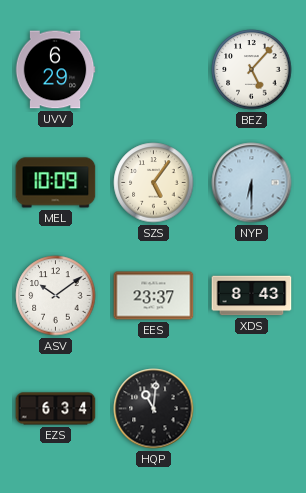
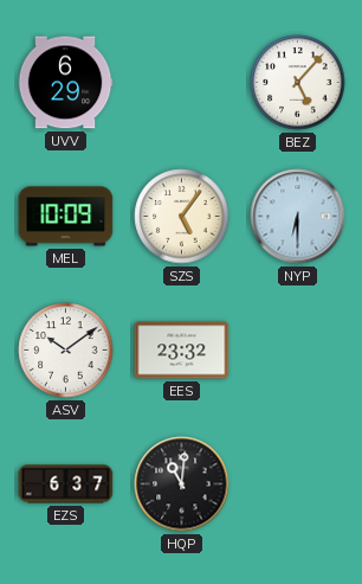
EES: 23:37 -> 23:32
XDS: 8:43 -> none
EZS: 6:34 -> 6:37
